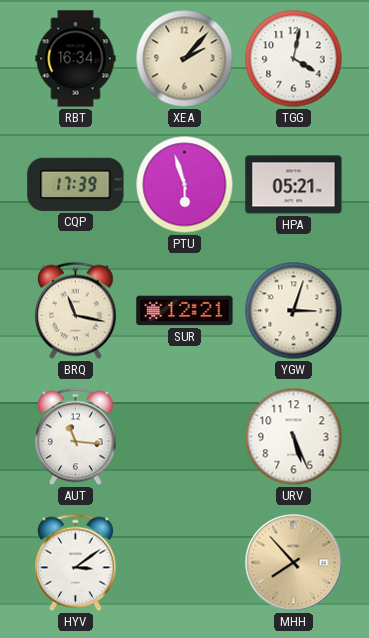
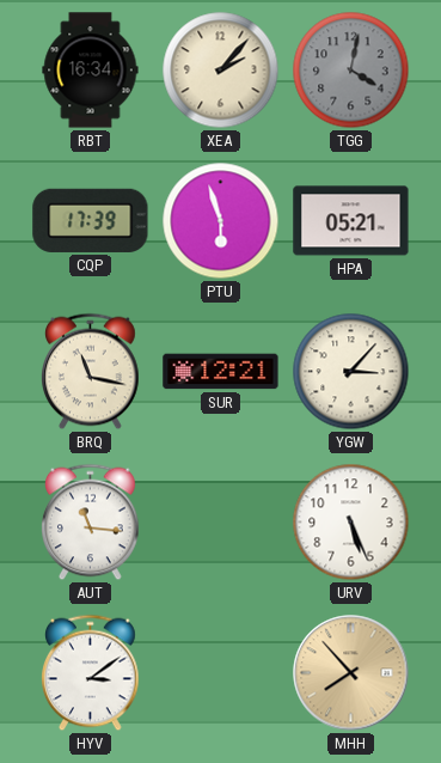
TGG dial: white -> grey
YGW: 3:03 -> 3:07
